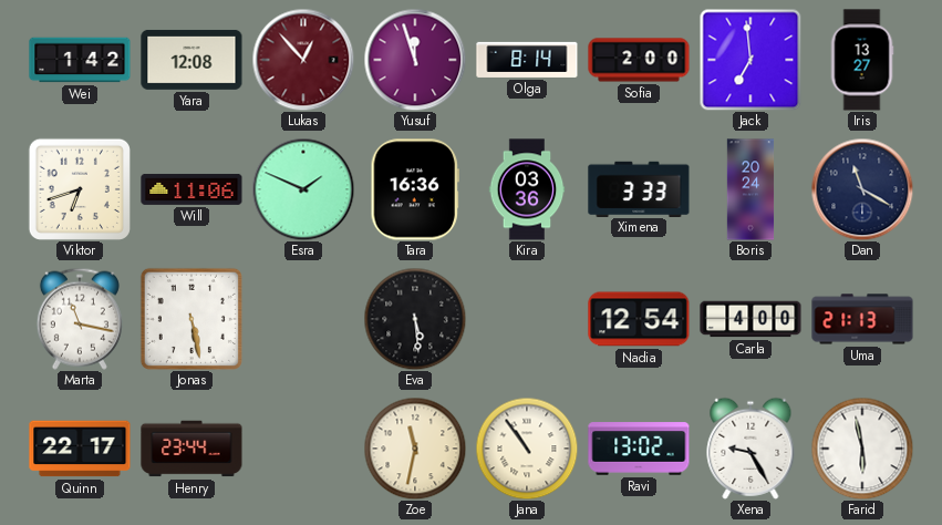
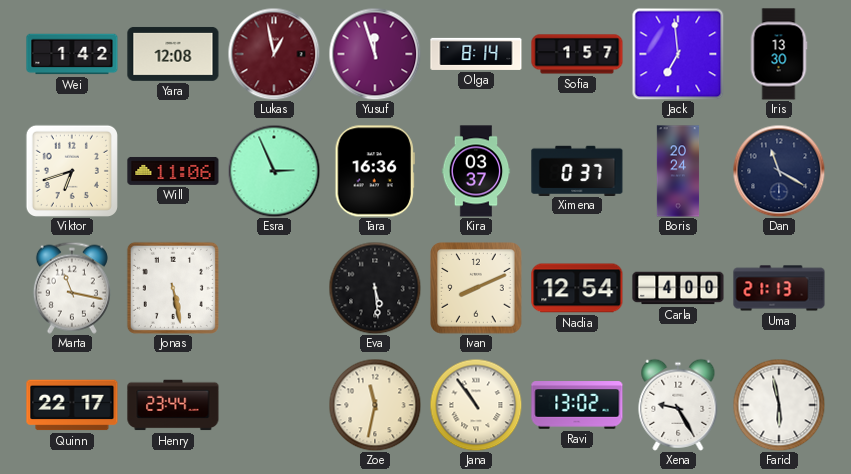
Lukas: 12:53 -> 12:58
Sofia: 2:00 -> 1:57
Iris: 13:27 -> 13:30
Esra: 1:49 -> 2:56
Kira: 03:36 -> 03:37
Ximena: 3:33 -> 0:37
Ivan: none -> 8:11
